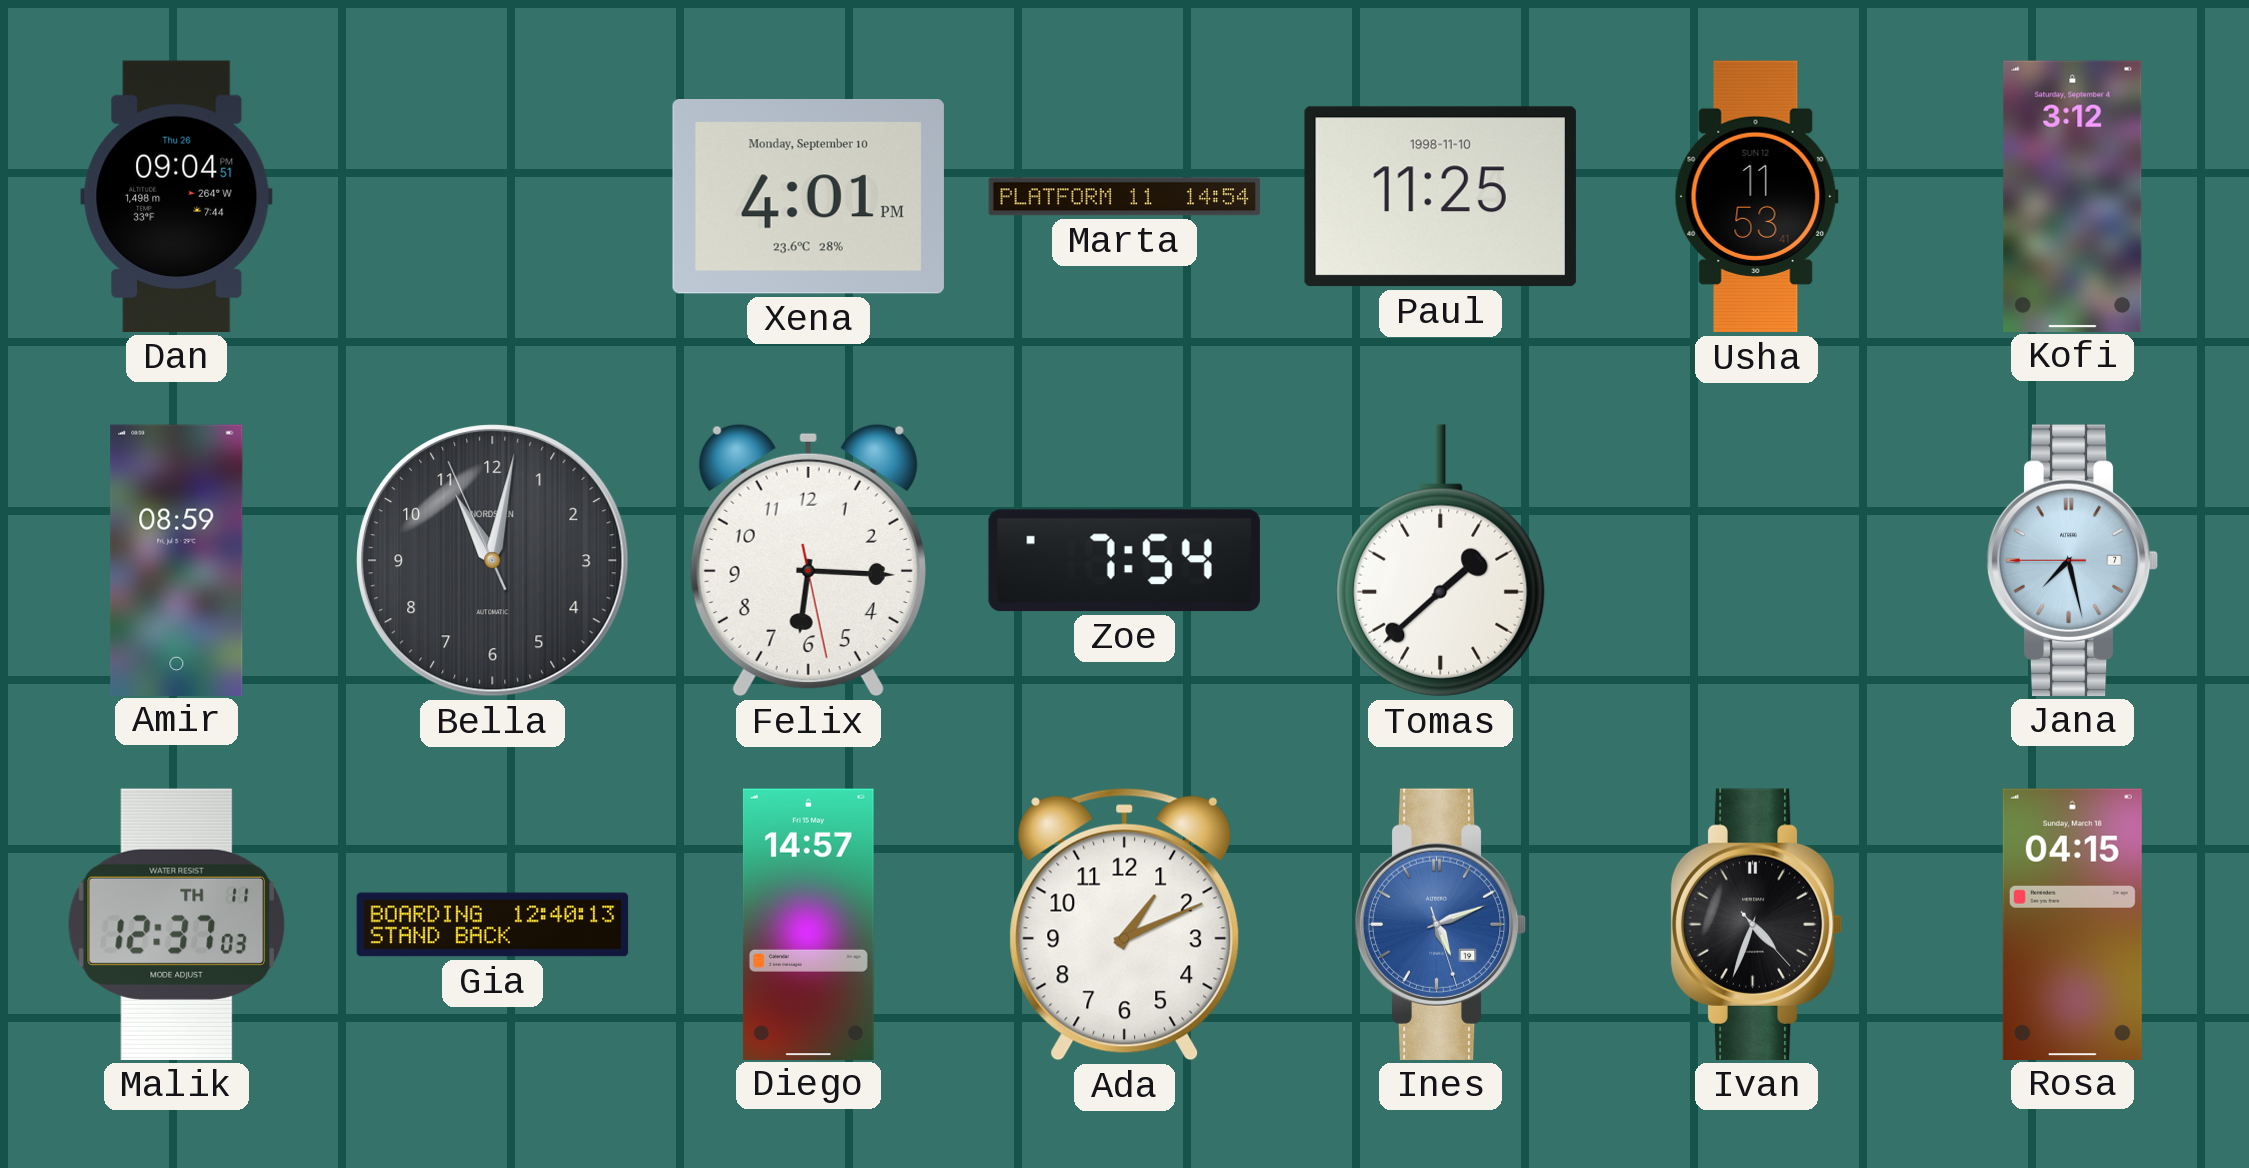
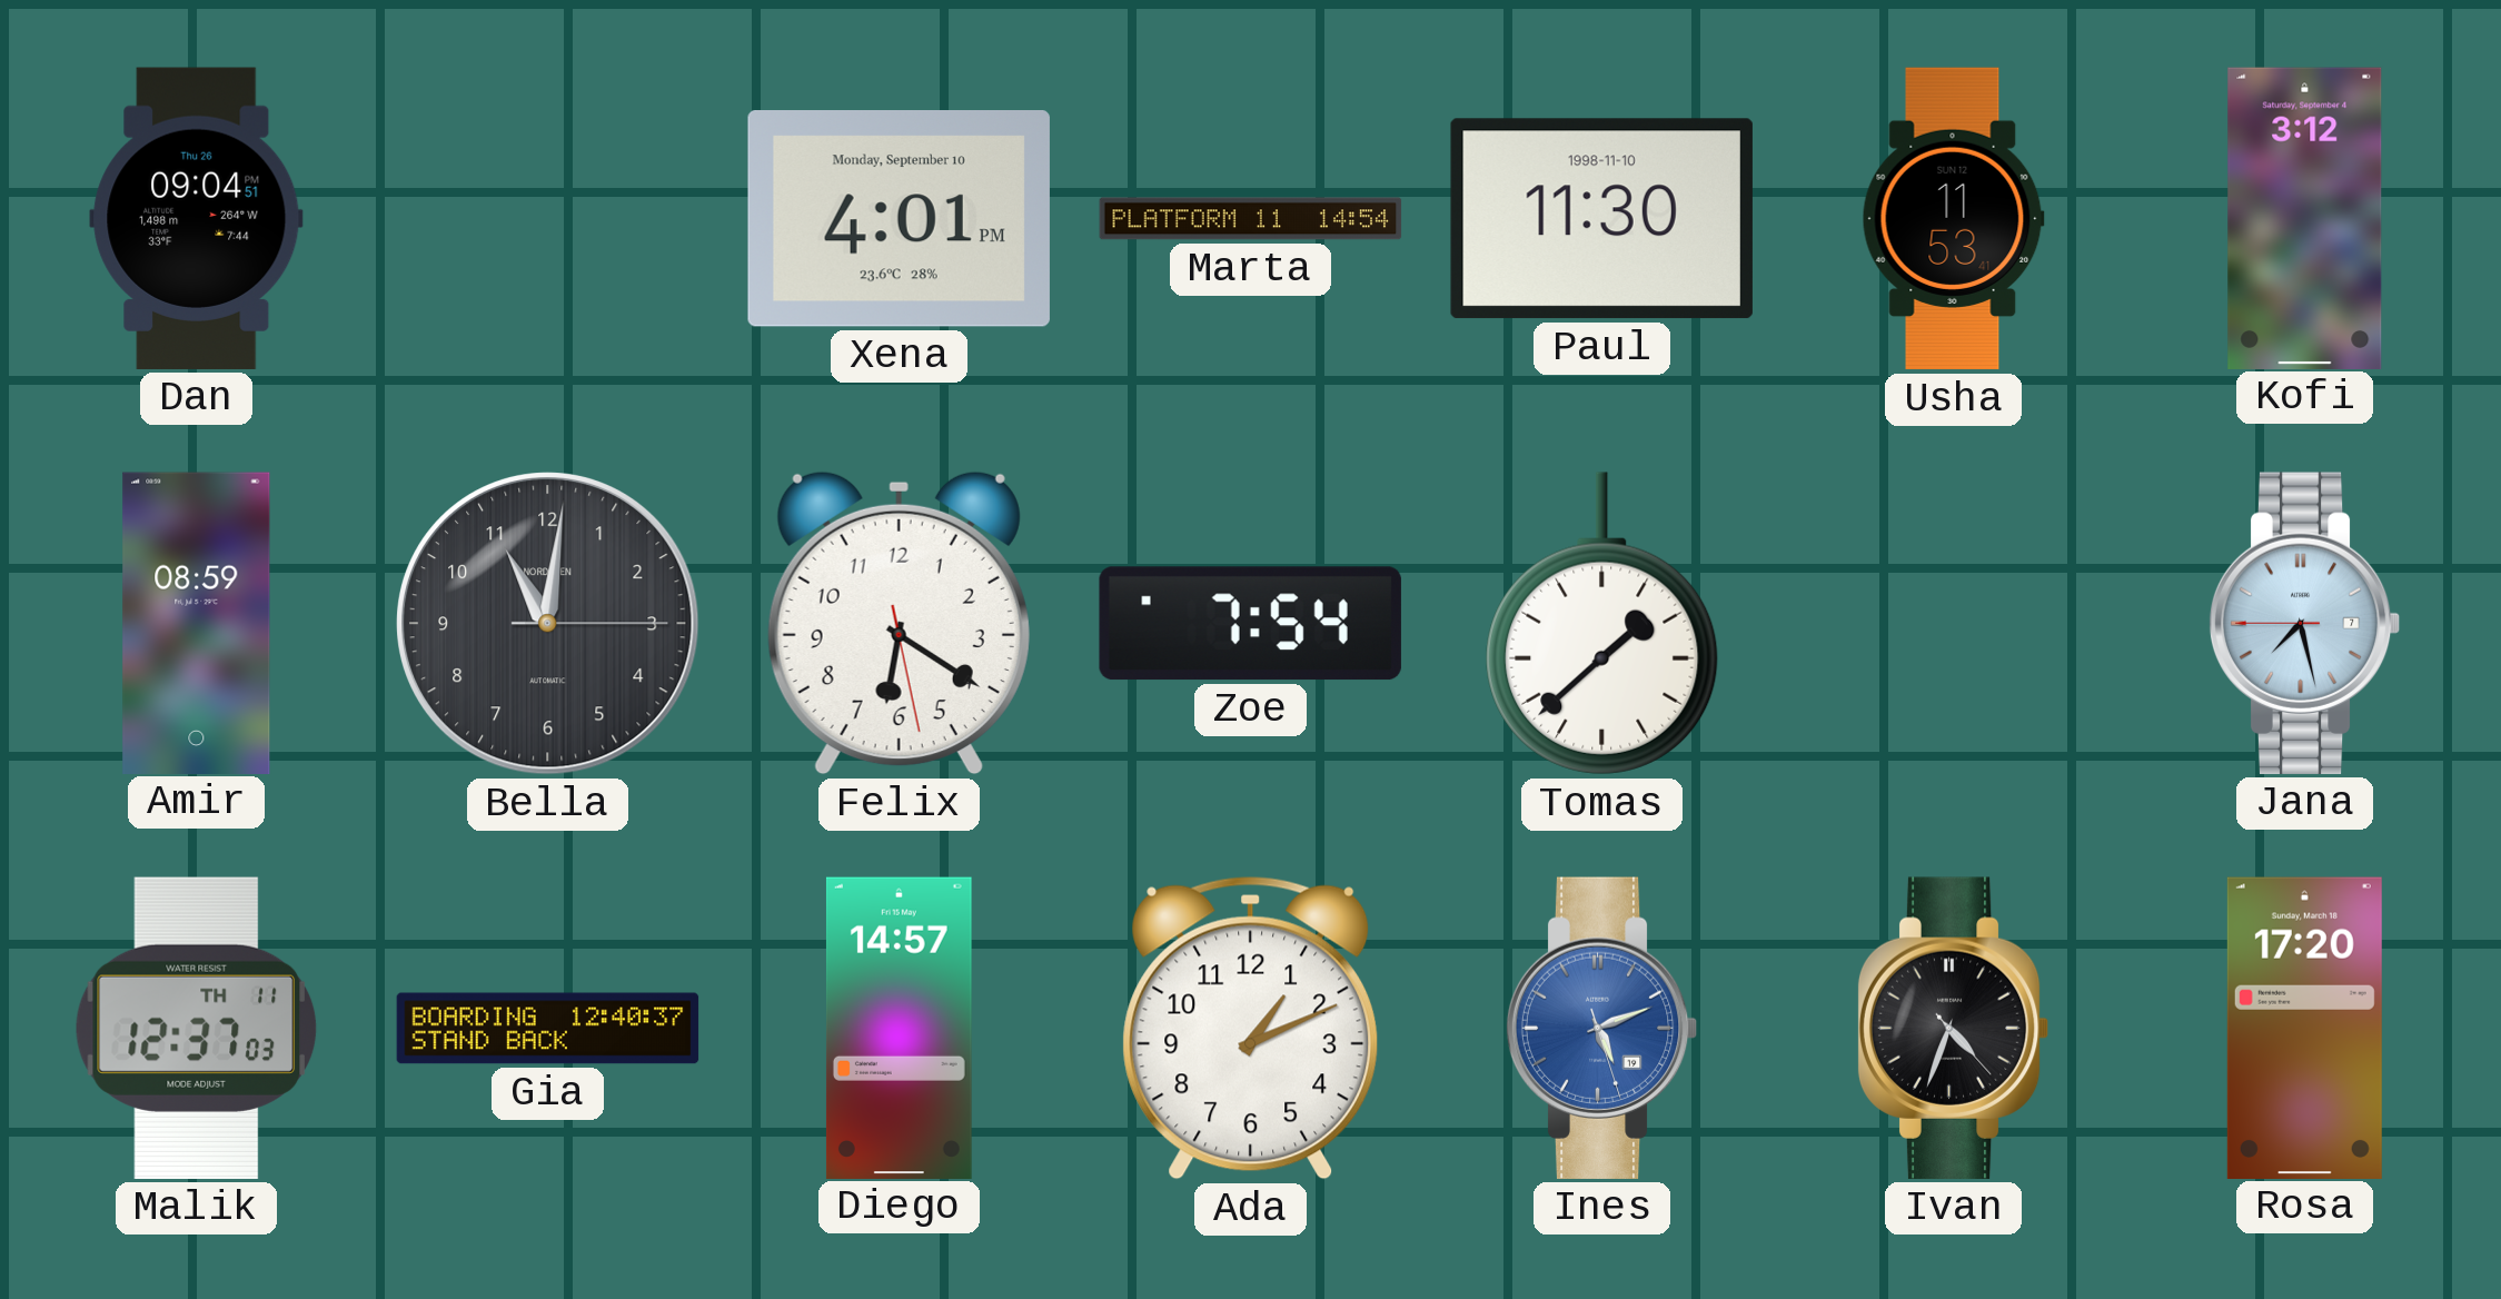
Paul: 11:25 -> 11:30
Bella: 11:01:56 -> 11:01:15
Felix: 6:15 -> 6:20
Gia: 12:40:13 -> 12:40:37
Rosa: 04:15 -> 17:20
